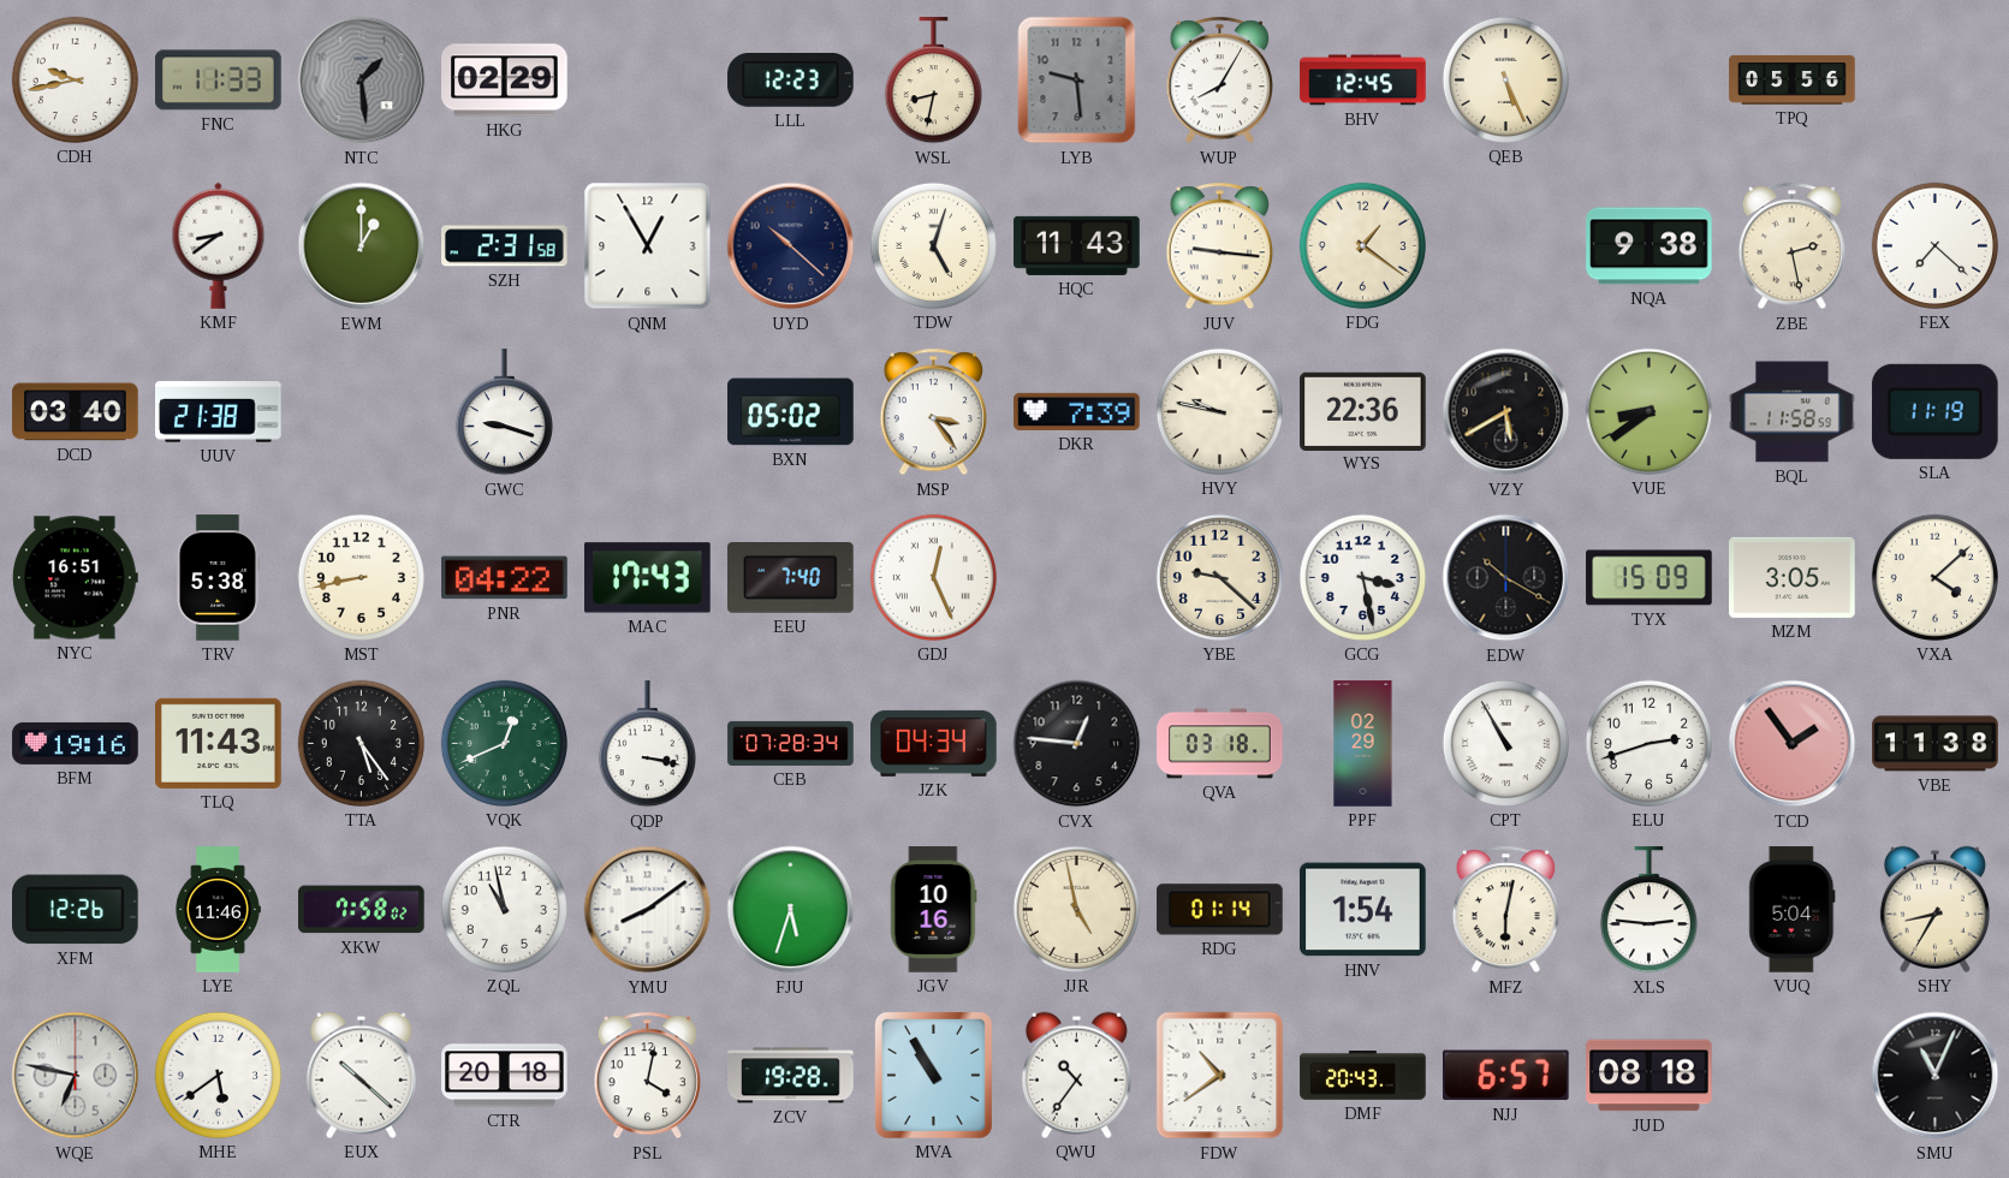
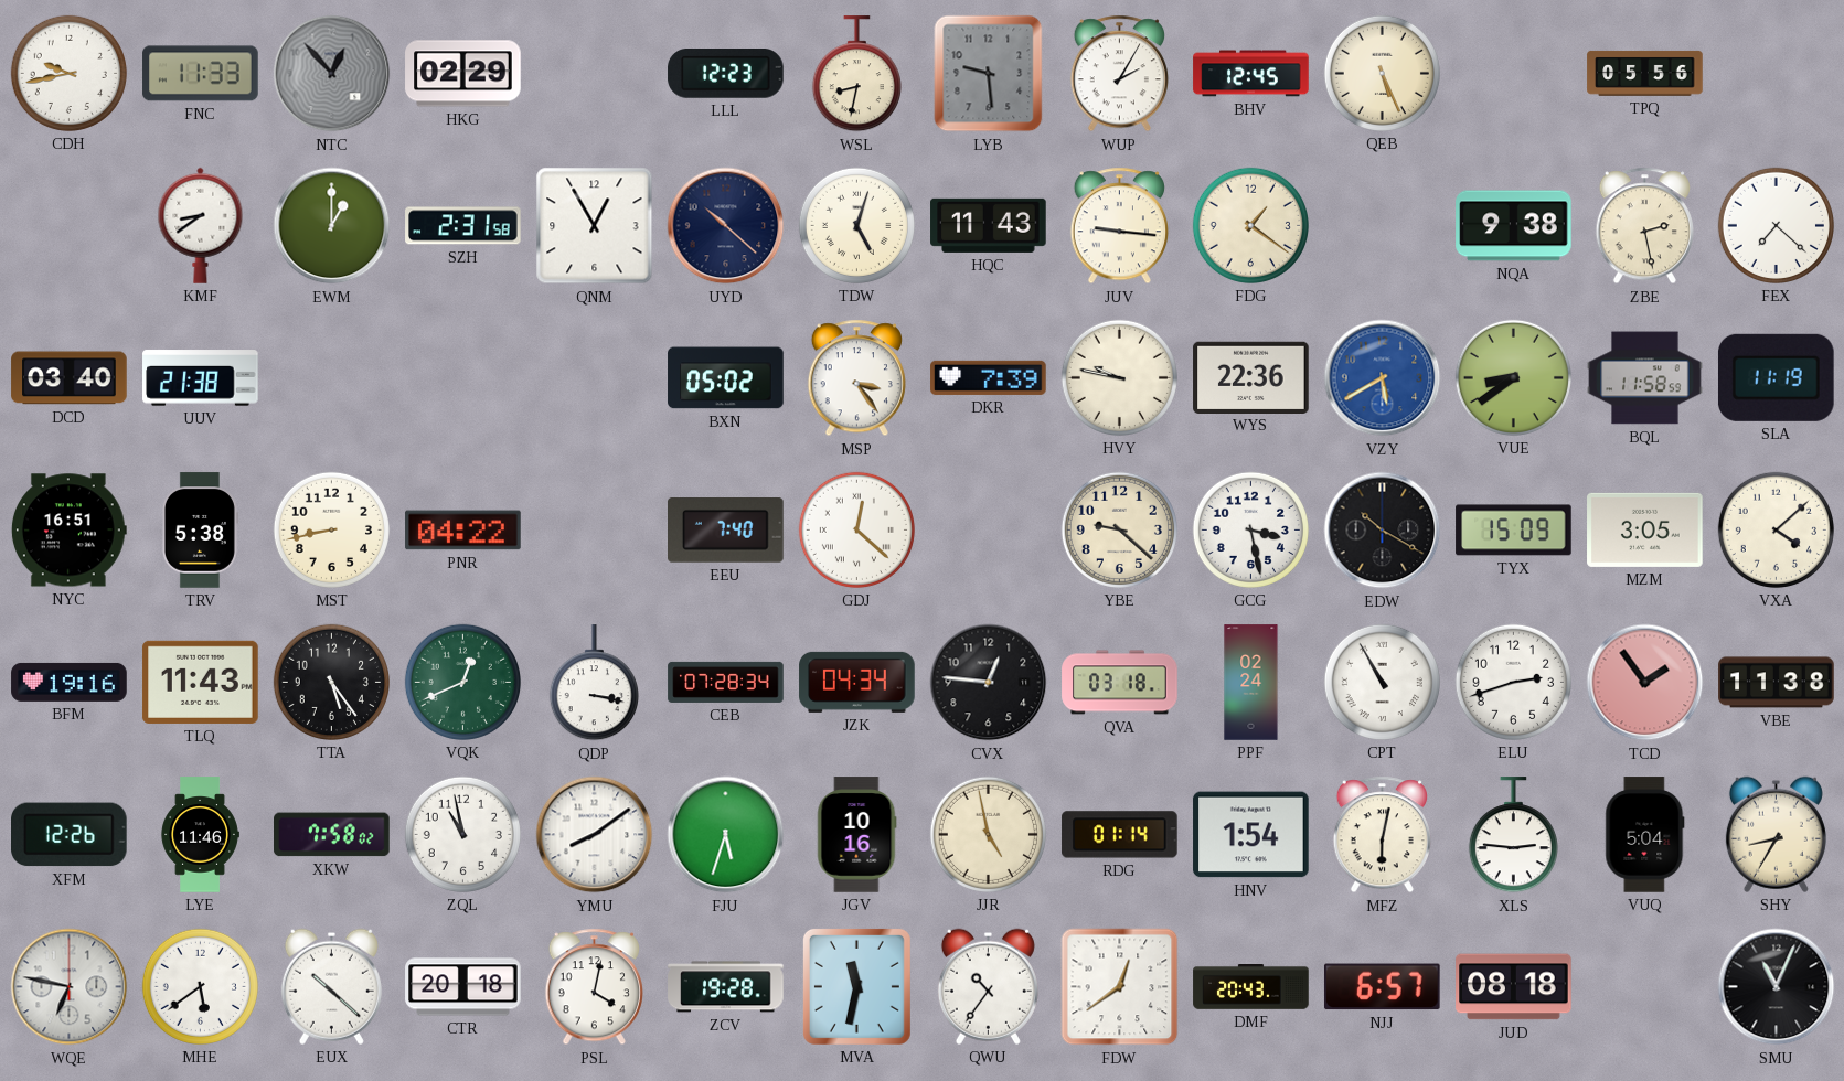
NTC: 1:29 -> 12:53
WUP: 8:05 -> 2:05
GWC: 9:18 -> none
VZY dial: black -> blue
MAC: 17:43 -> none
GDJ: 12:26 -> 12:22
PPF: 02:29 -> 02:24
MVA: 10:55 -> 11:32
FDW: 10:39 -> 12:39
